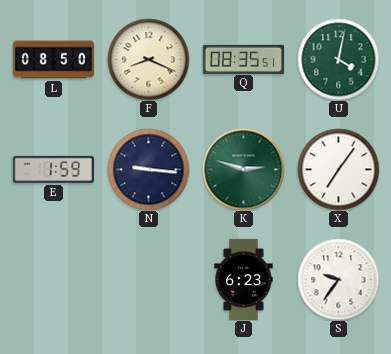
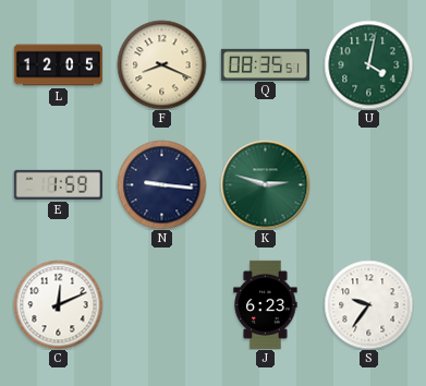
L: 08:50 -> 12:05
X: 7:06 -> none
C: none -> 12:11
